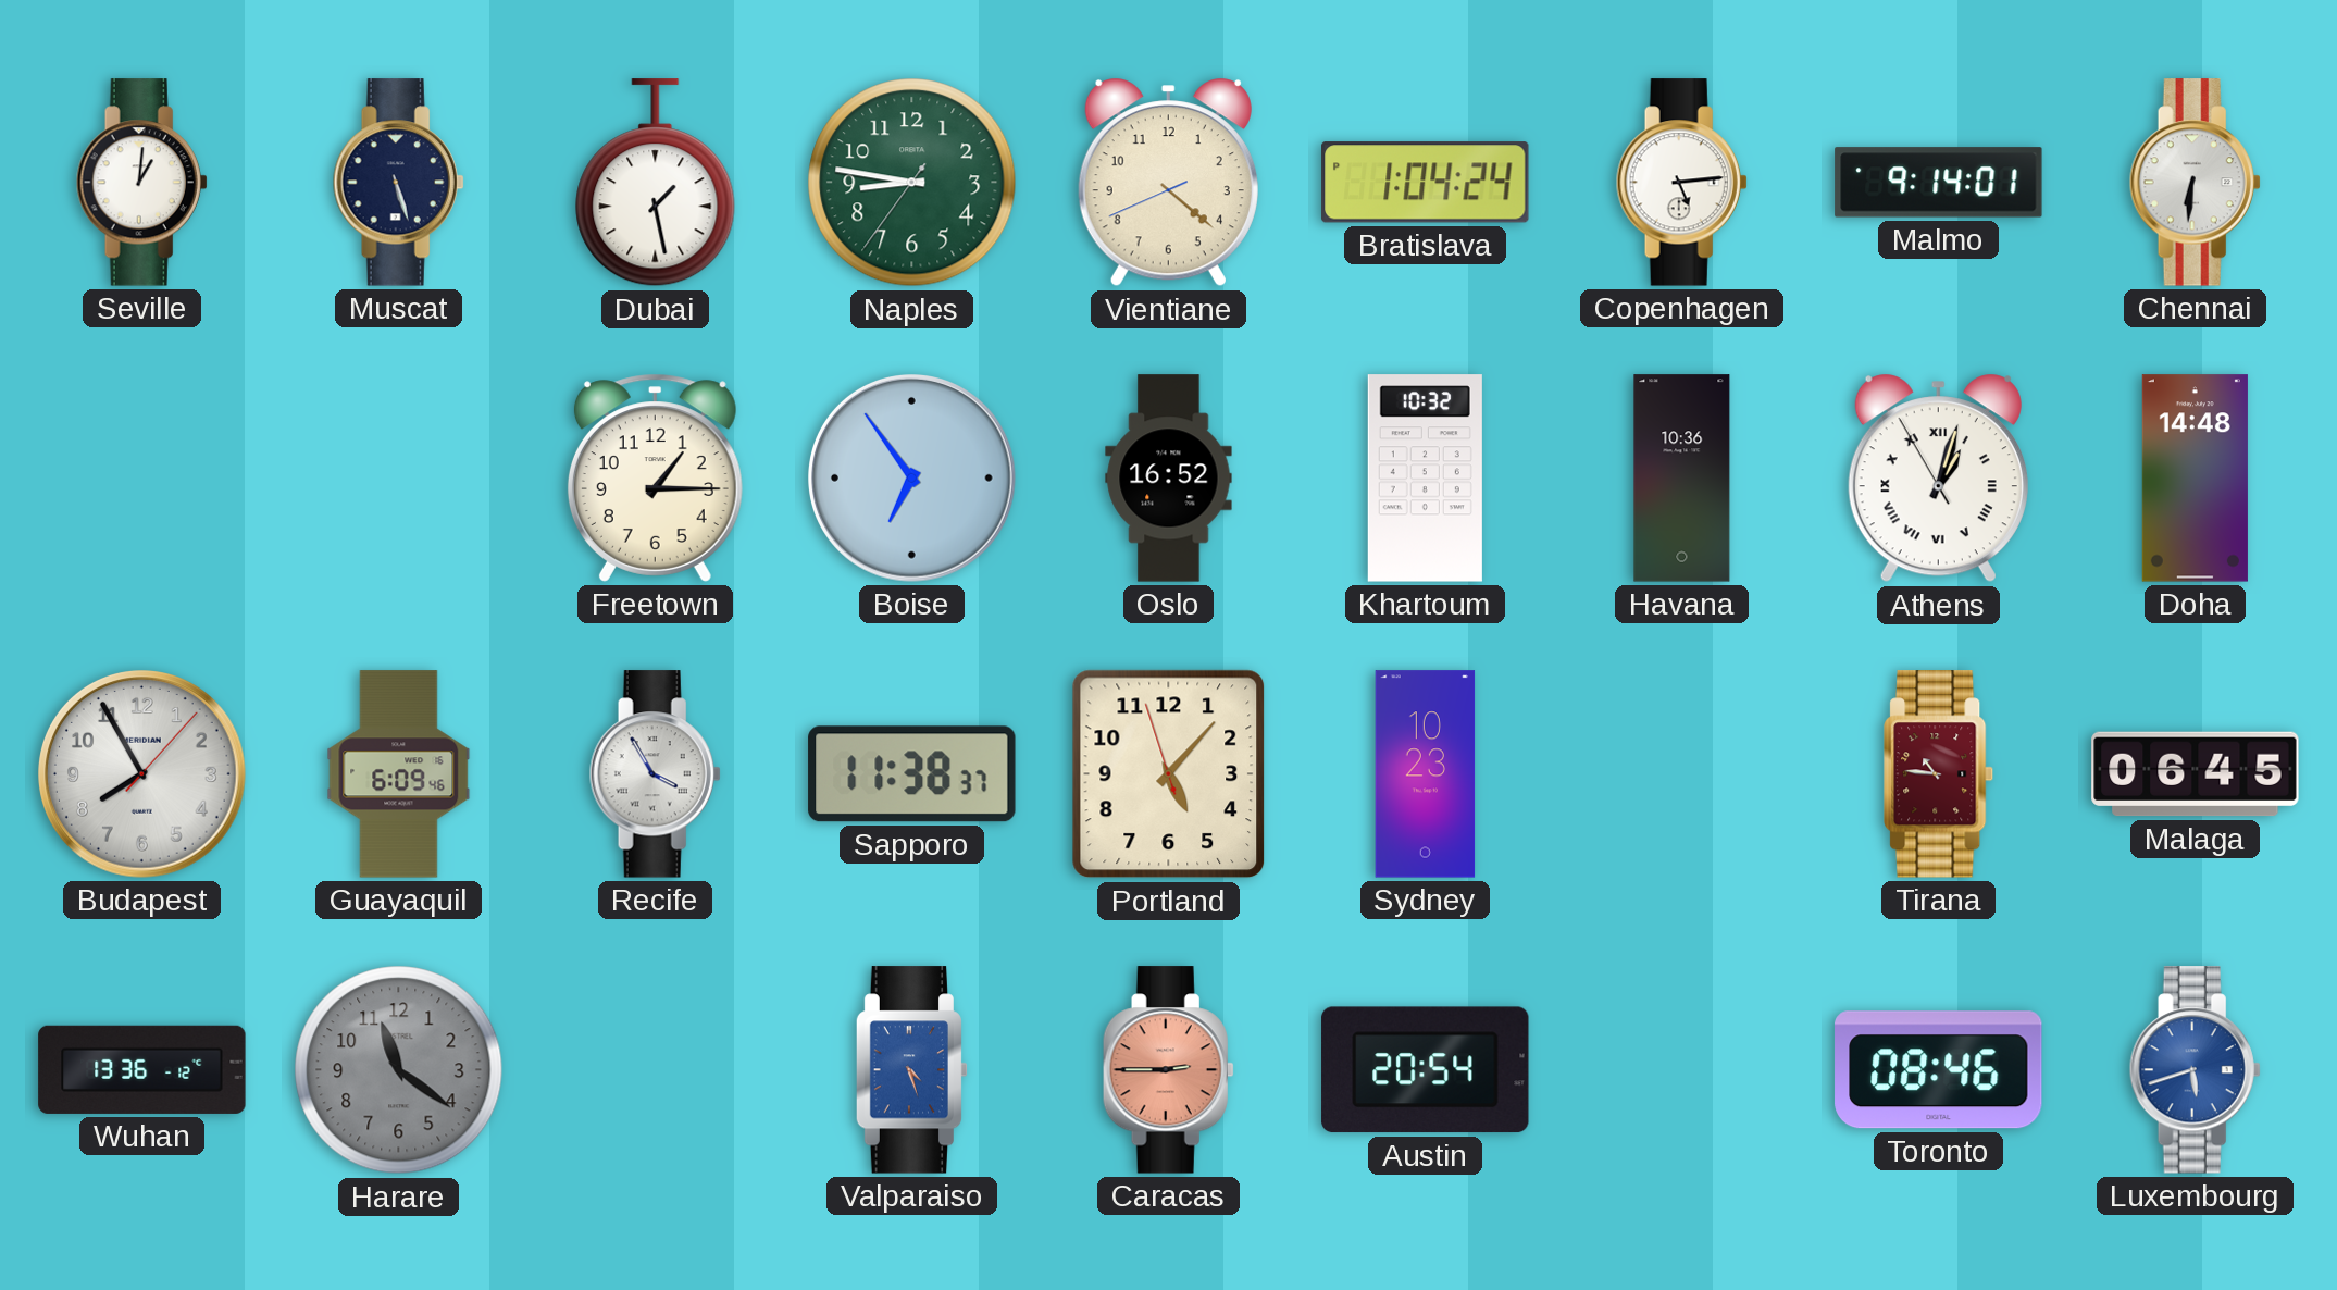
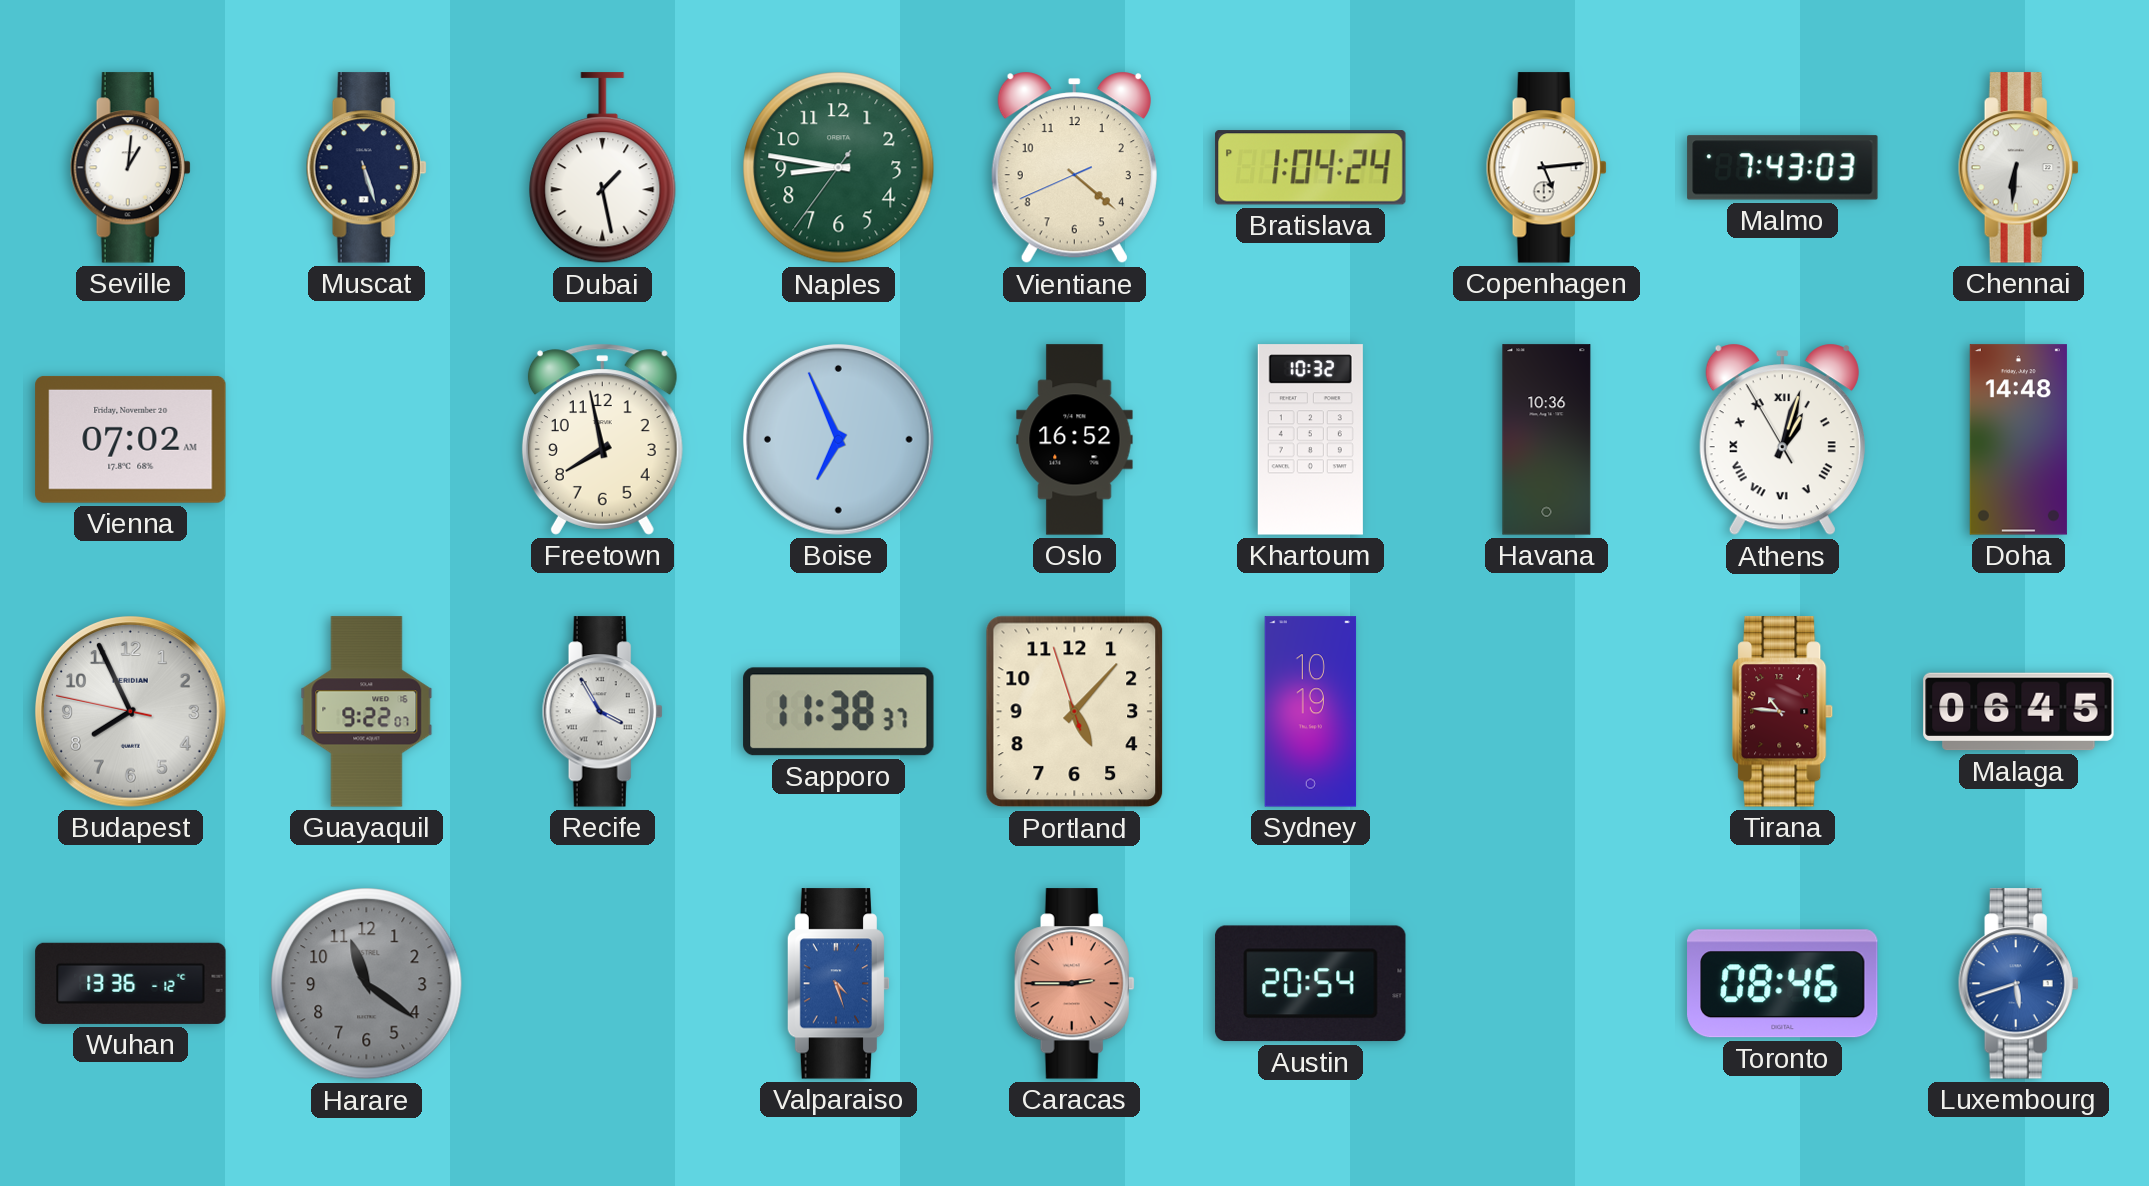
Malmo: 9:14 -> 7:43
Vienna: none -> 07:02
Freetown: 1:15 -> 7:58
Boise: 6:54 -> 6:56
Budapest: 7:55:07 -> 7:55:47
Guayaquil: 6:09 -> 9:22
Sydney: 10:23 -> 10:19
